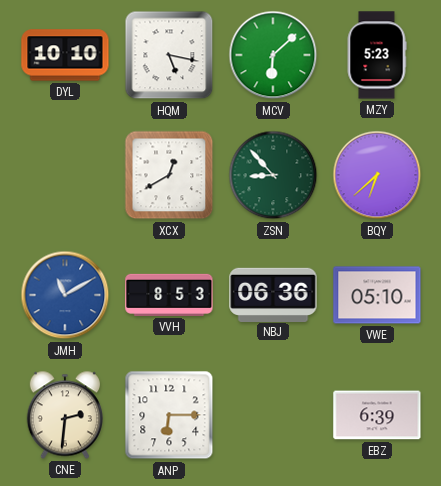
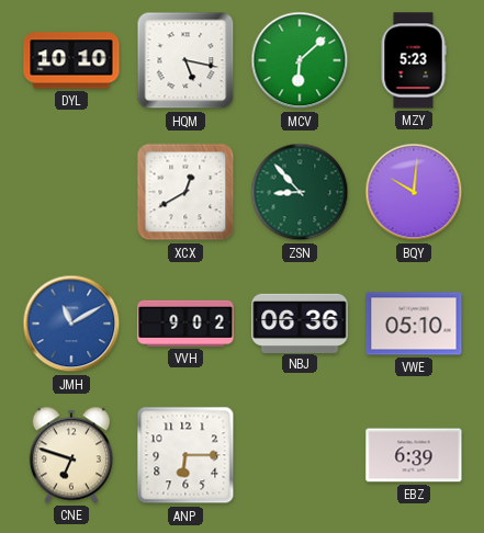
BQY: 6:38 -> 10:01
VVH: 8:53 -> 9:02
CNE: 2:31 -> 6:48
